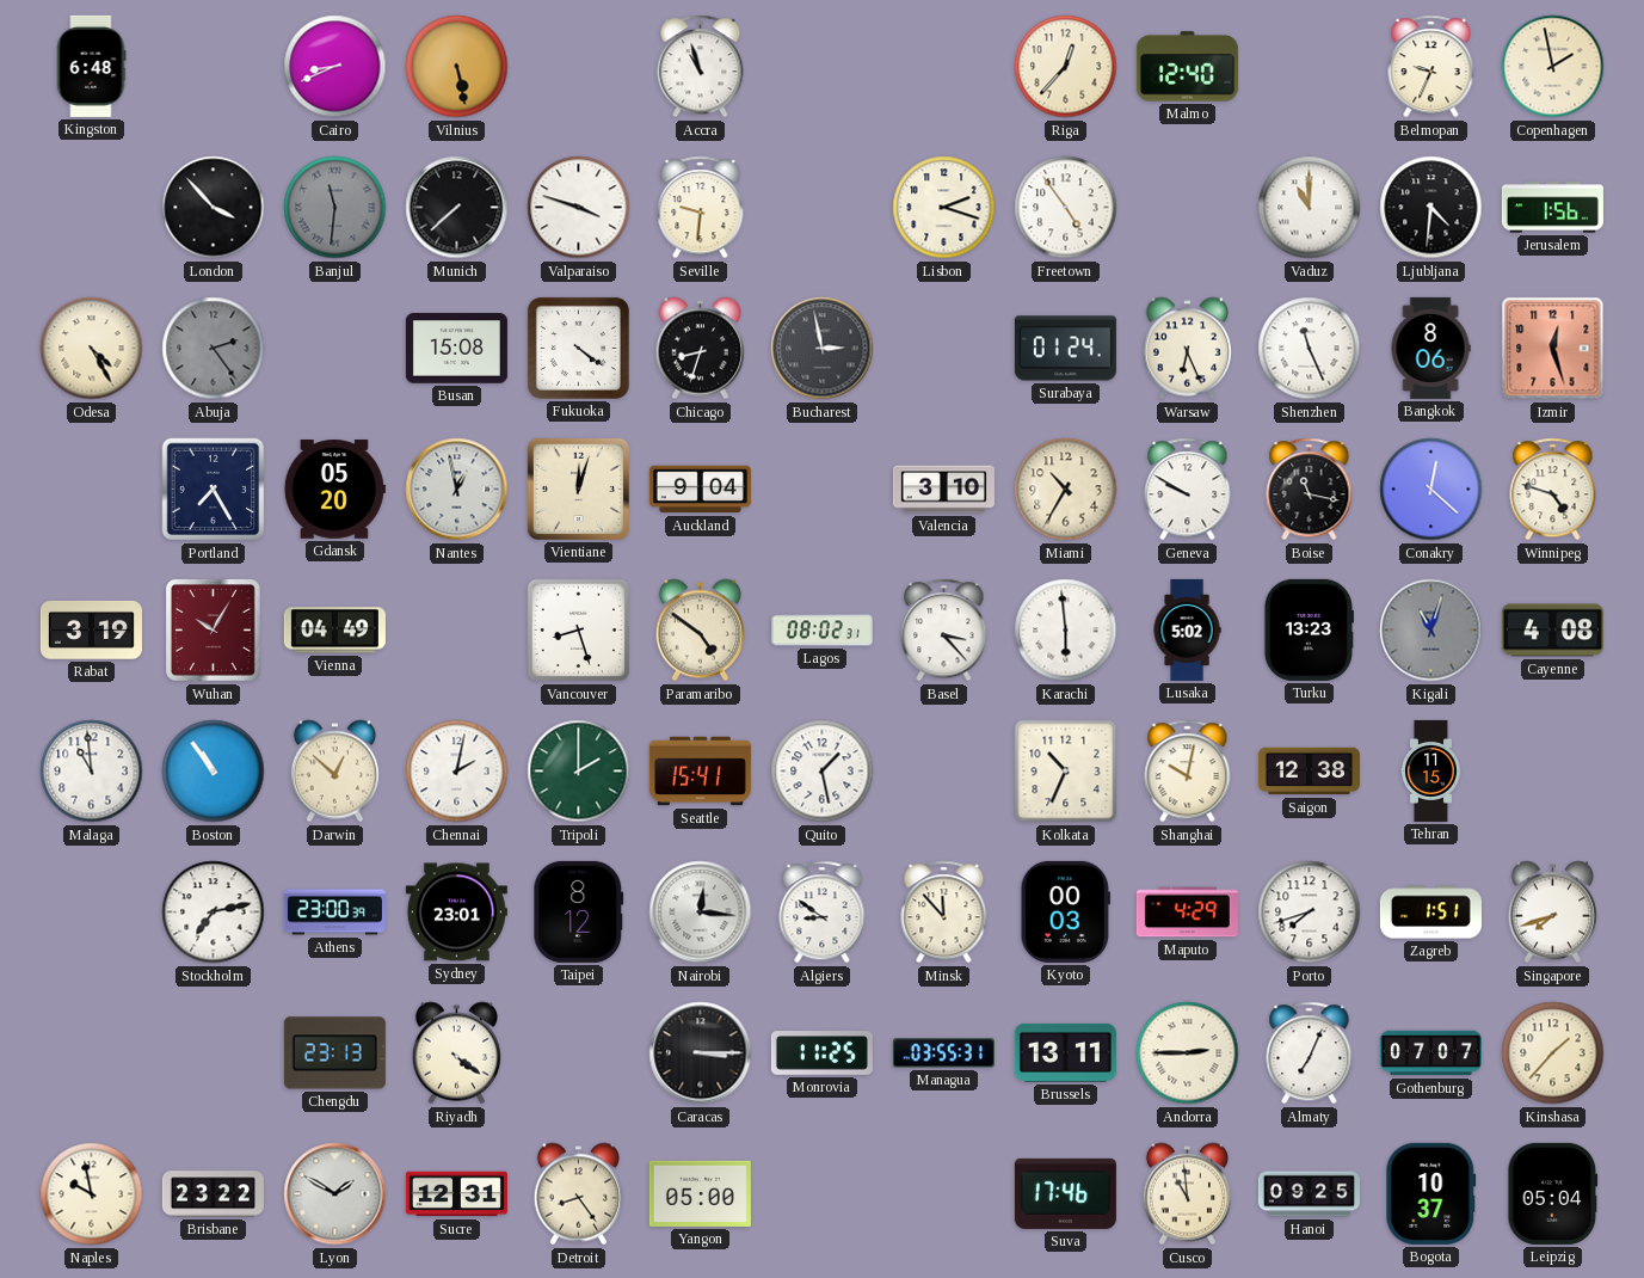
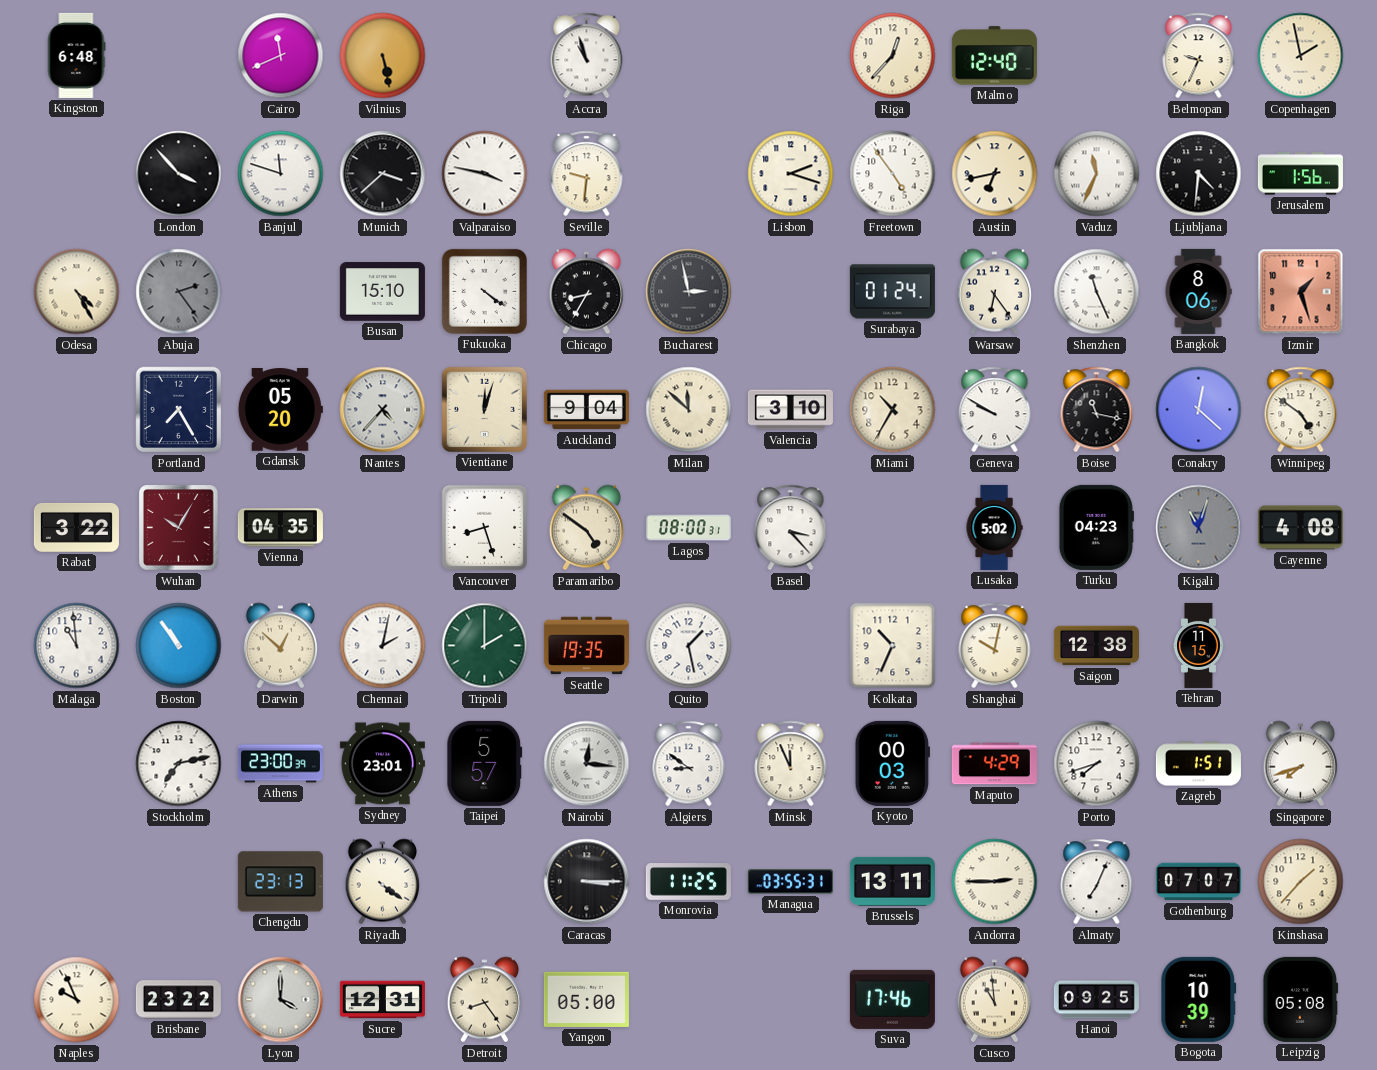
Cairo: 8:41 -> 11:41
Banjul: 11:31 -> 11:48
Banjul dial: grey -> white
Munich: 7:38 -> 3:38
Valparaiso: 3:48 -> 3:47
Austin: none -> 6:43
Vaduz: 11:00 -> 11:34
Busan: 15:08 -> 15:10
Chicago: 8:33 -> 8:35
Warsaw: 6:26 -> 6:24
Izmir: 12:27 -> 1:27
Nantes: 12:58 -> 4:37
Milan: none -> 11:52
Winnipeg: 4:48 -> 4:51
Rabat: 3:19 -> 3:22
Vienna: 04:49 -> 04:35
Lagos: 08:02 -> 08:00
Karachi: 5:59 -> none
Turku: 13:23 -> 04:23
Seattle: 15:41 -> 19:35
Taipei: 8:12 -> 5:57
Minsk: 11:53 -> 11:56
Naples: 9:58 -> 9:56
Lyon: 1:50 -> 4:00
Bogota: 10:37 -> 10:39
Leipzig: 05:04 -> 05:08
